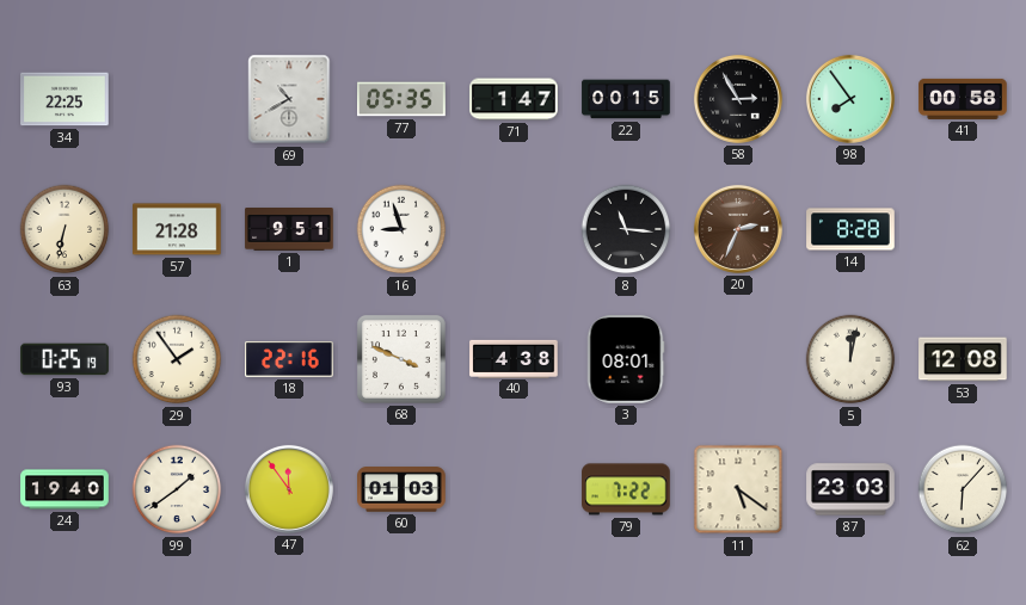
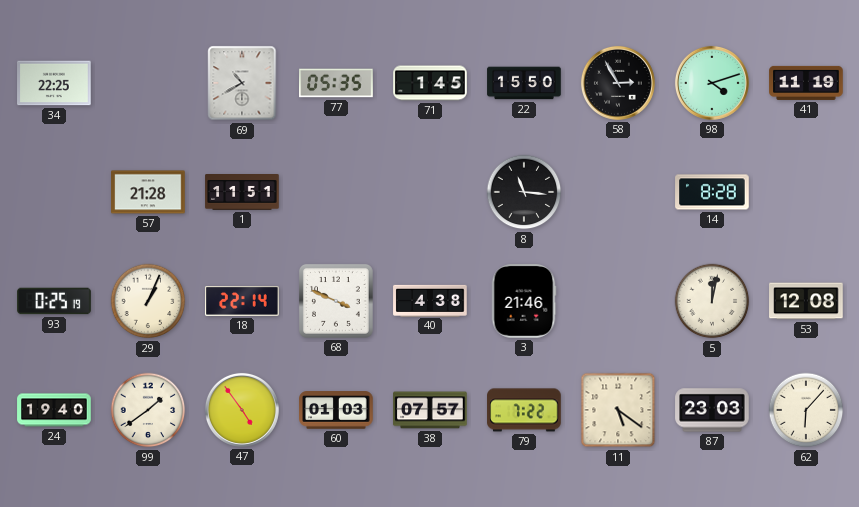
71: 1:47 -> 1:45
22: 00:15 -> 15:50
98: 7:54 -> 4:12
41: 00:58 -> 11:19
63: 6:32 -> none
1: 9:51 -> 11:51
16: 8:57 -> none
20: 2:34 -> none
29: 1:54 -> 1:04
18: 22:16 -> 22:14
3: 08:01 -> 21:46
47: 11:54 -> 4:54
38: none -> 07:57
